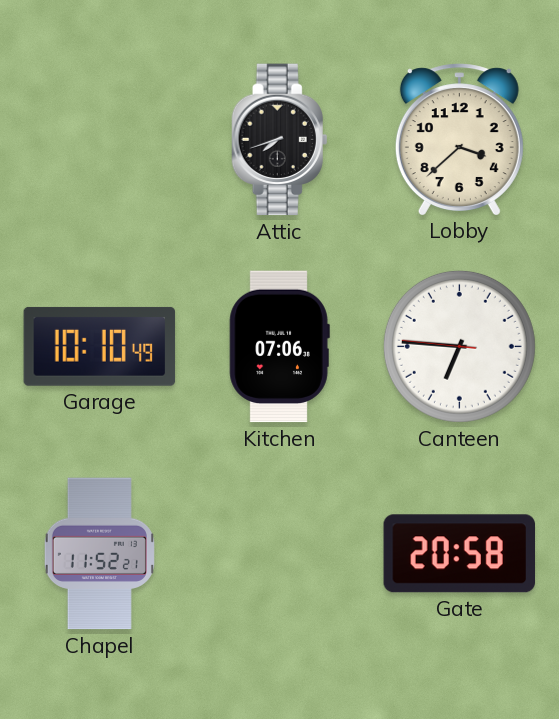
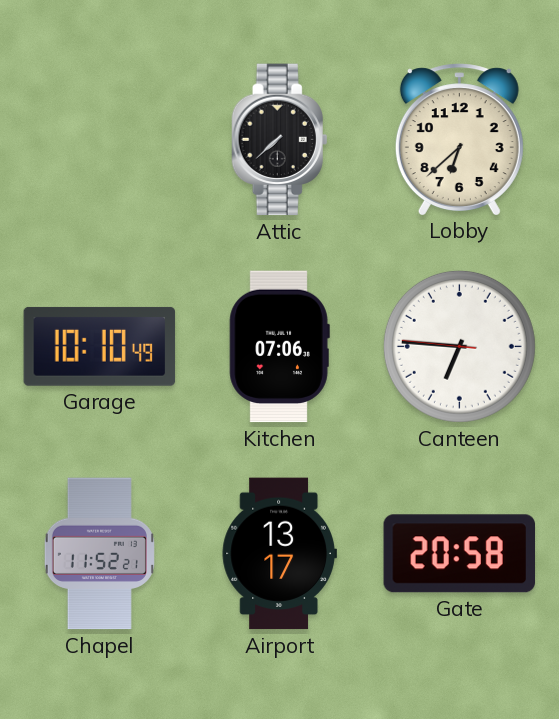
Attic: 7:42 -> 7:38
Lobby: 3:38 -> 6:38
Airport: none -> 13:17
